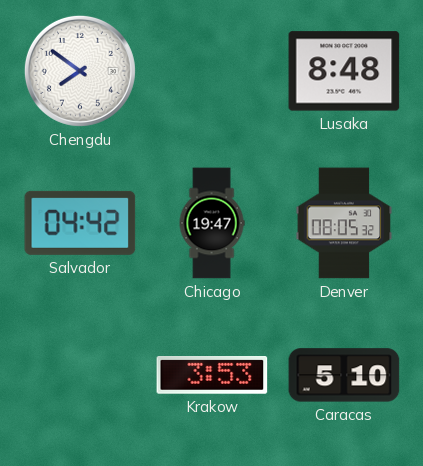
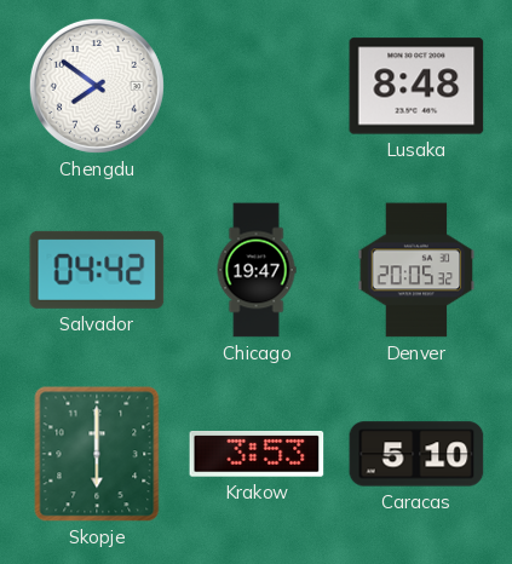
Denver: 08:05 -> 20:05
Skopje: none -> 6:00
